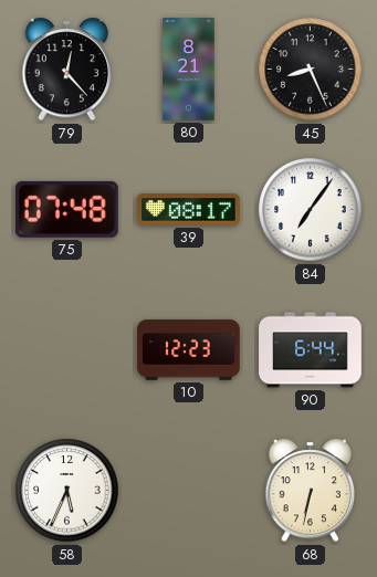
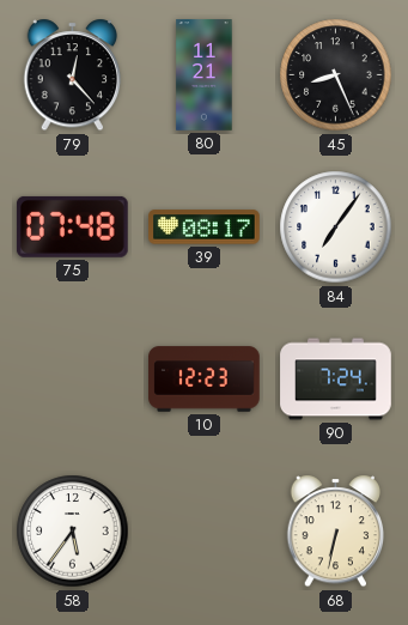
80: 8:21 -> 11:21
90: 6:44 -> 7:24
58: 5:34 -> 5:36
